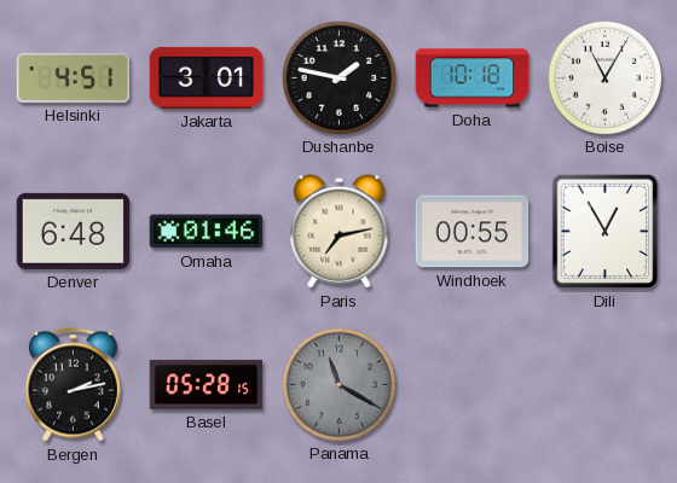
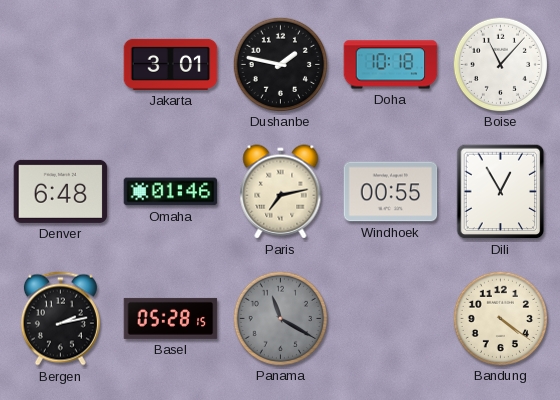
Helsinki: 4:51 -> none
Boise: 11:05 -> 11:07
Bandung: none -> 4:21
